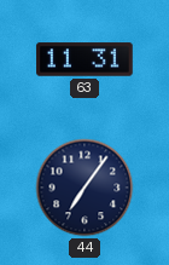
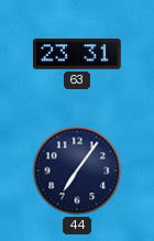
63: 11:31 -> 23:31
